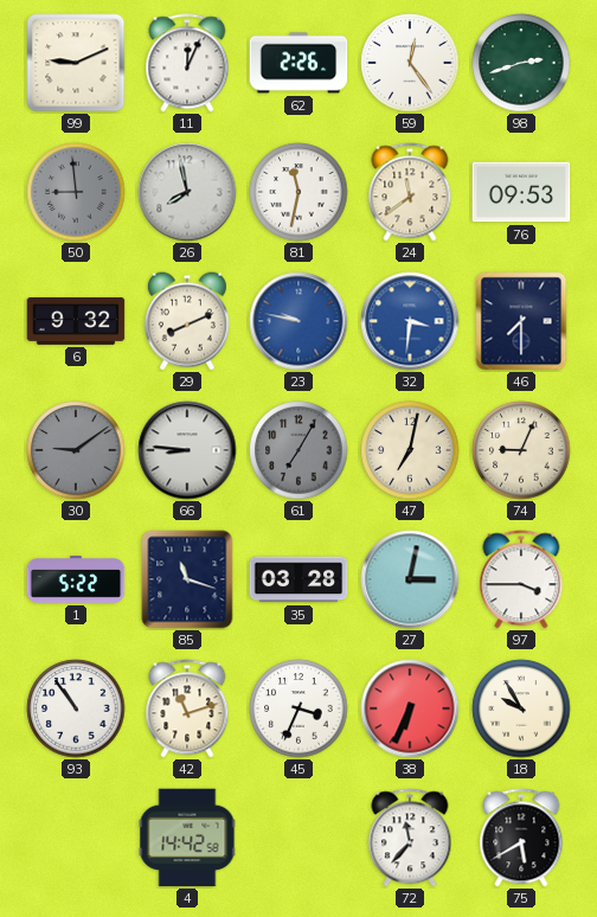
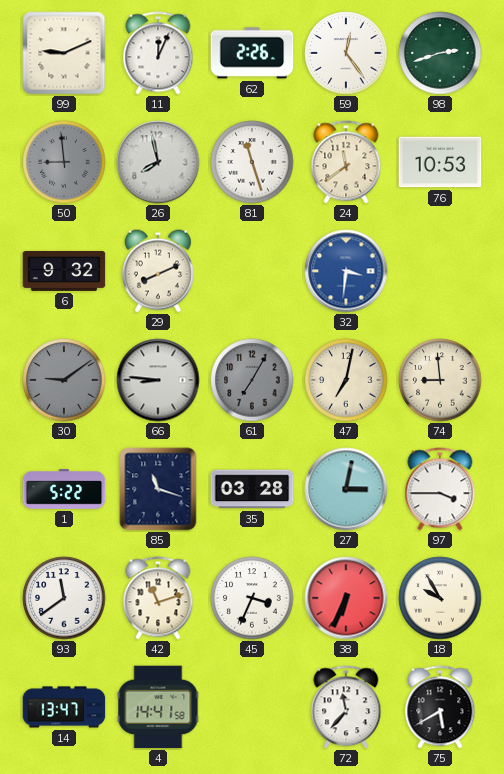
81: 11:32 -> 11:27
76: 09:53 -> 10:53
23: 9:47 -> none
46: 7:30 -> none
74: 9:04 -> 8:59
93: 10:54 -> 11:39
14: none -> 13:47
4: 14:42 -> 14:41
